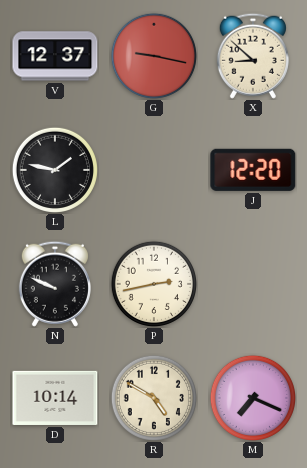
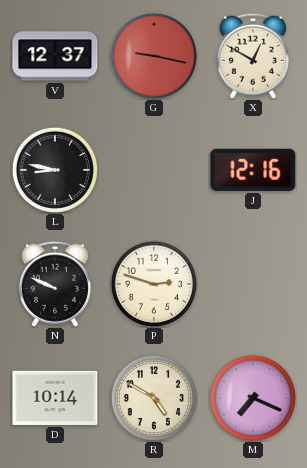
X: 8:52 -> 12:50
L: 1:47 -> 8:47
J: 12:20 -> 12:16
P: 2:43 -> 2:48
